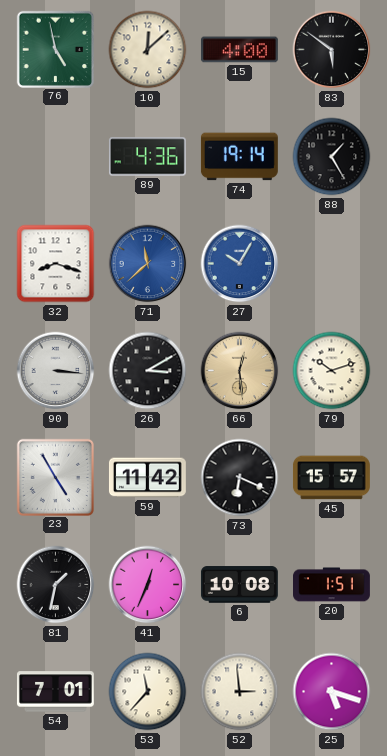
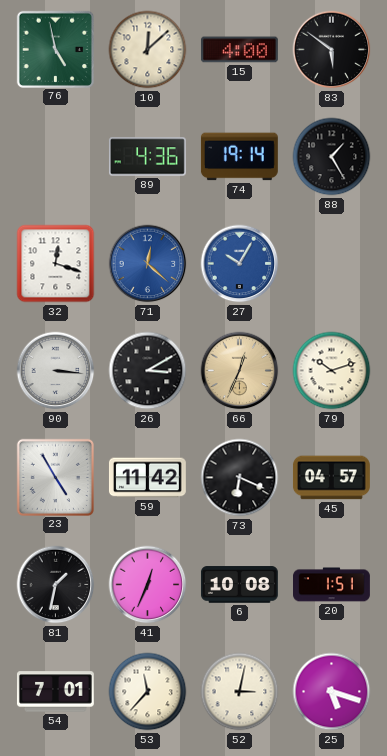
32: 8:18 -> 12:18
71: 11:38 -> 12:22
66: 12:29 -> 12:34
45: 15:57 -> 04:57
52: 2:59 -> 3:02
